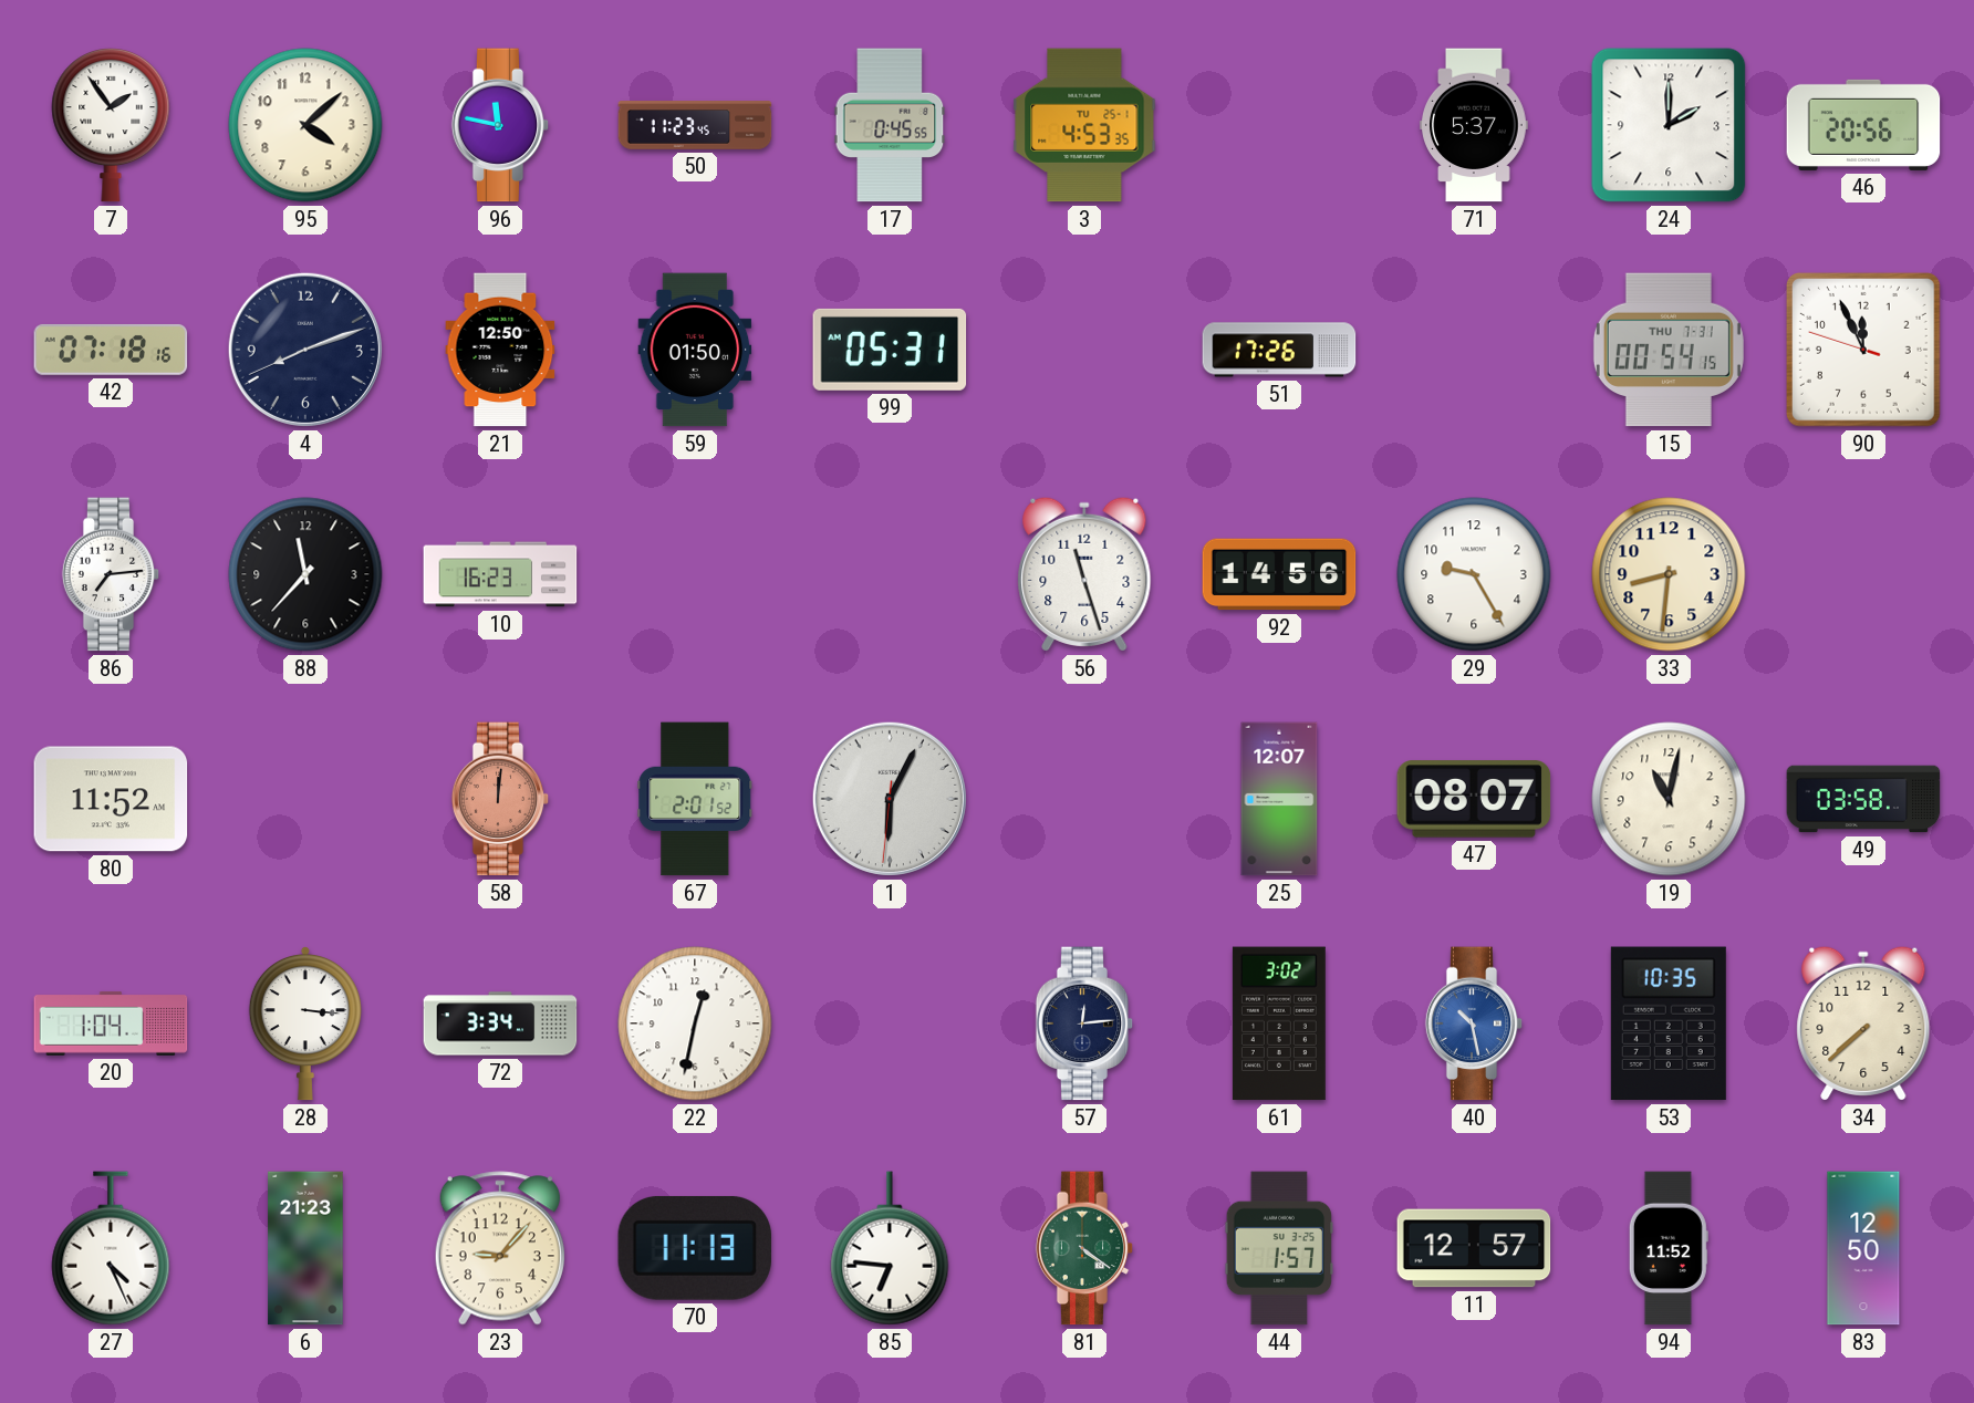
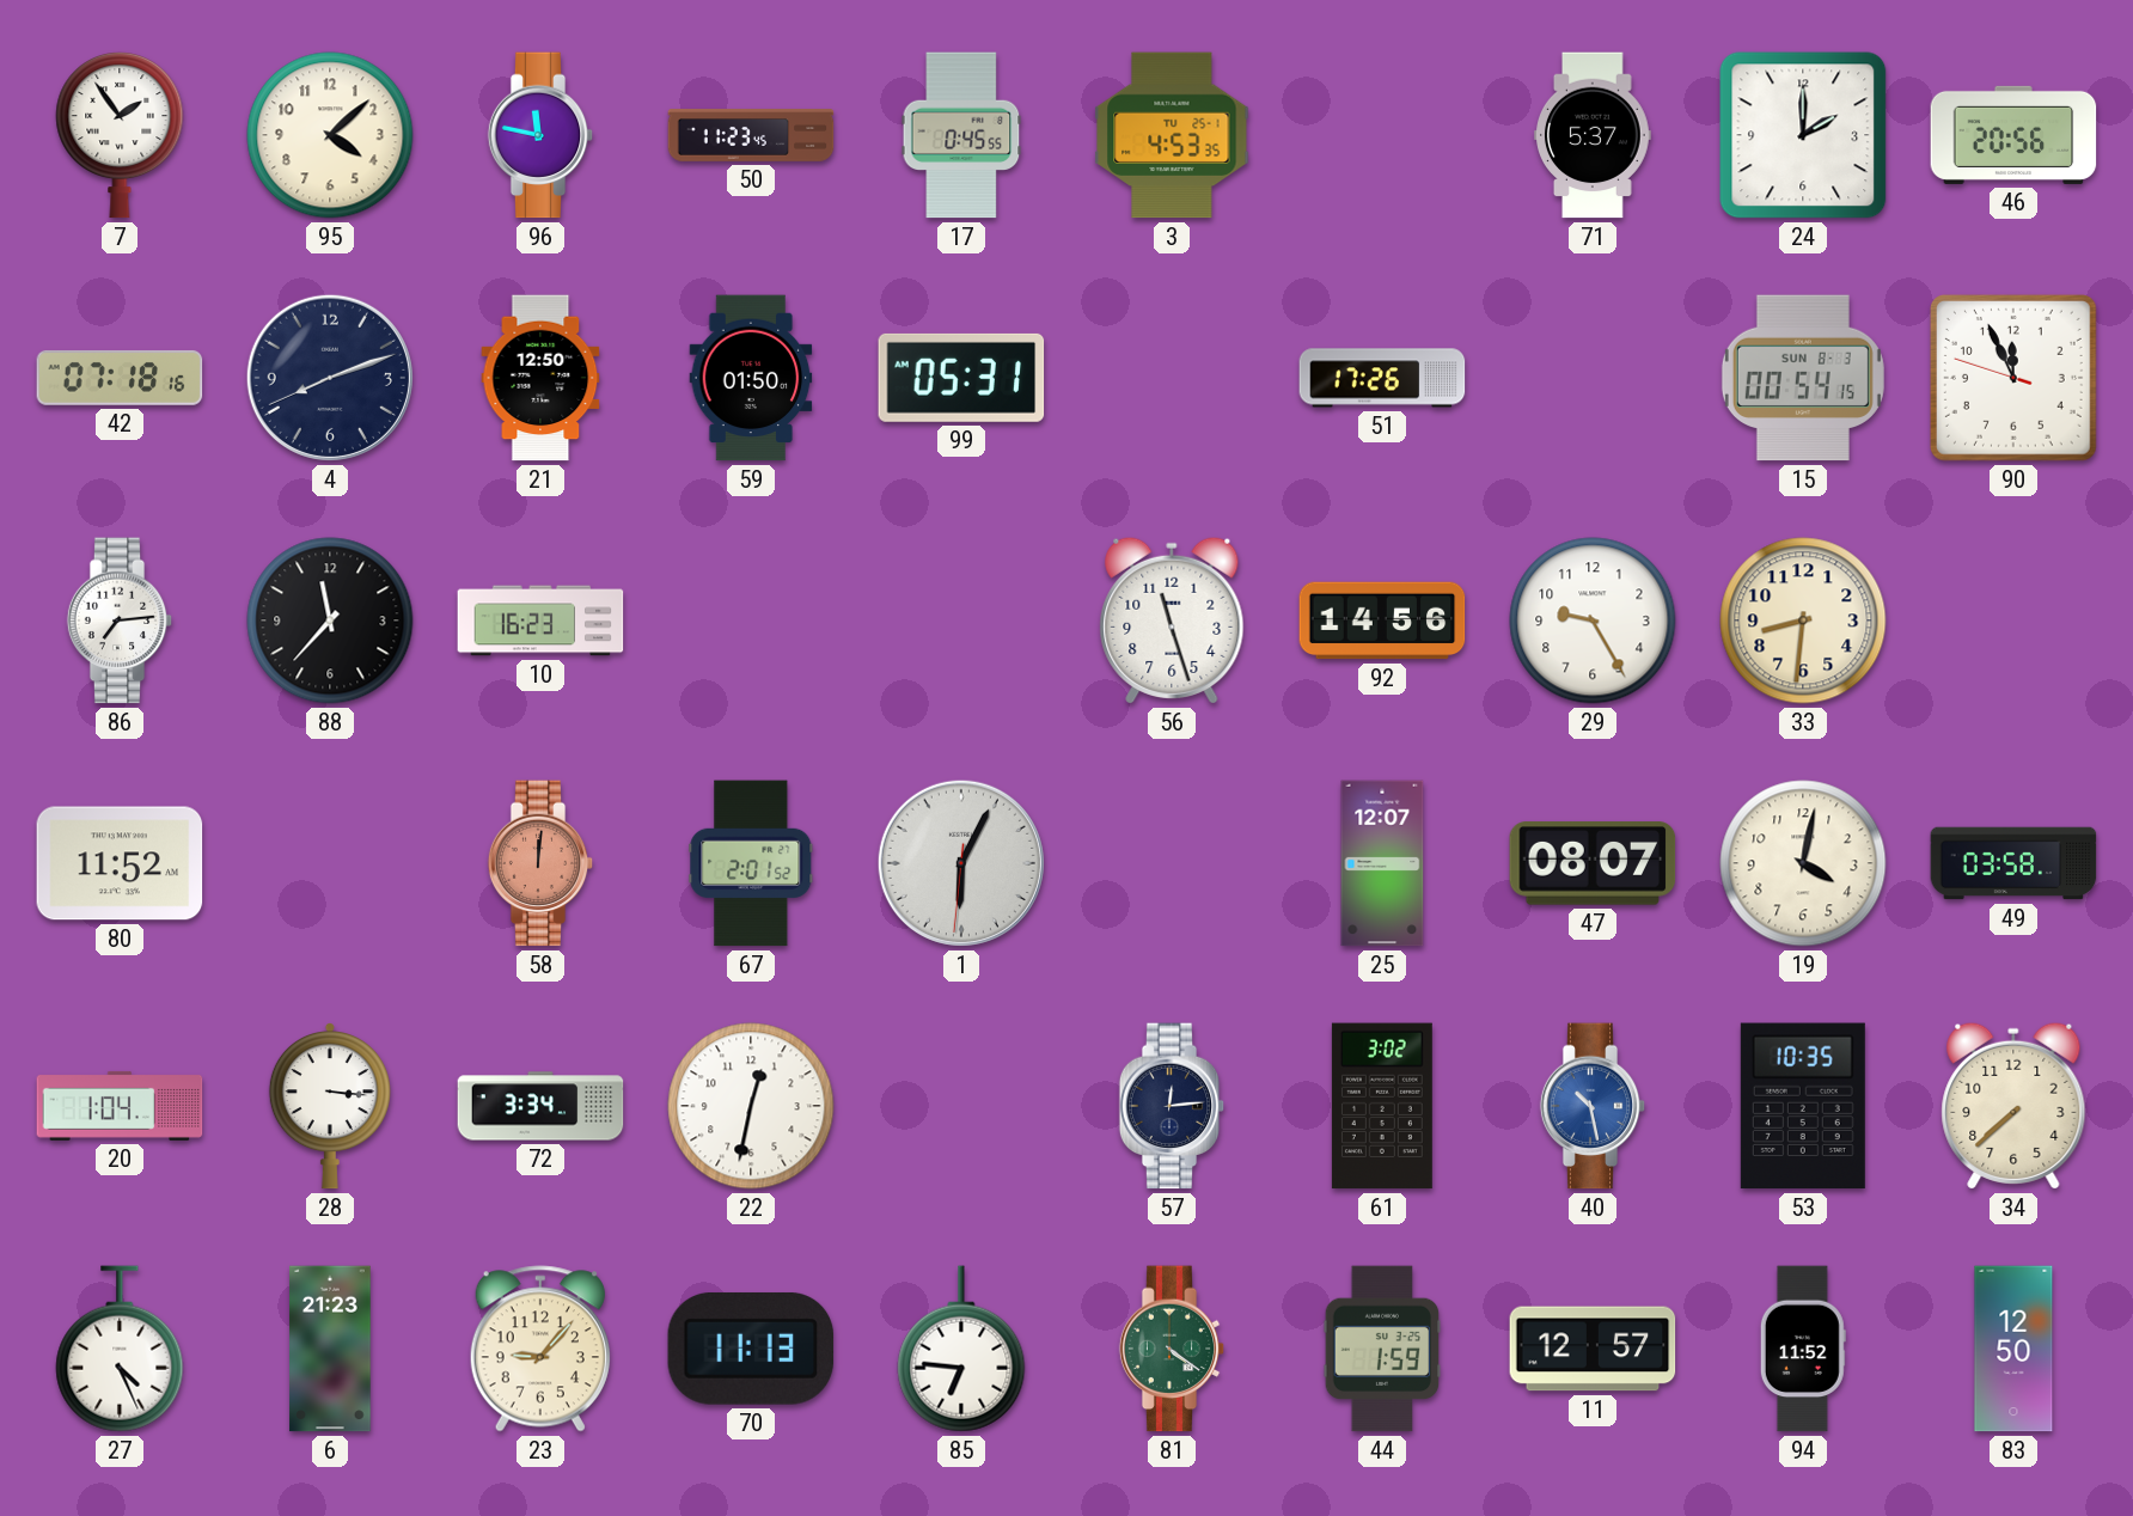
15 date: THU 7-31 -> SUN 8-3
19: 11:02 -> 4:02
44: 1:57 -> 1:59
